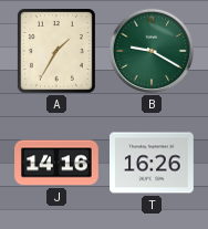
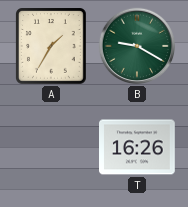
J: 14:16 -> none
